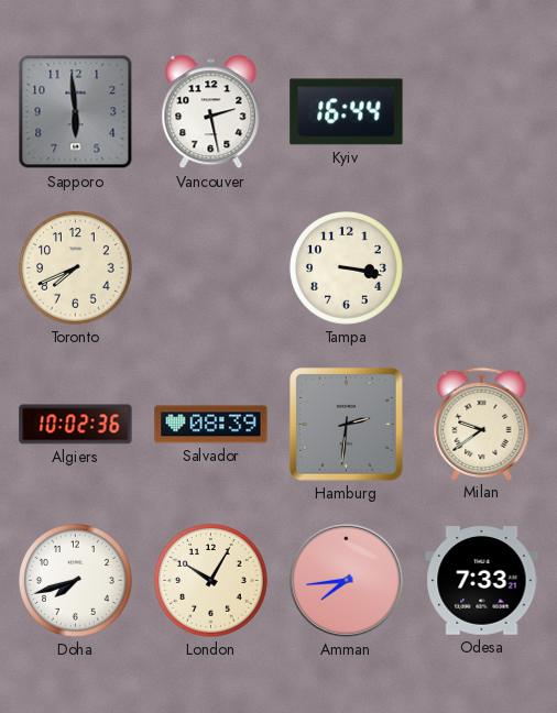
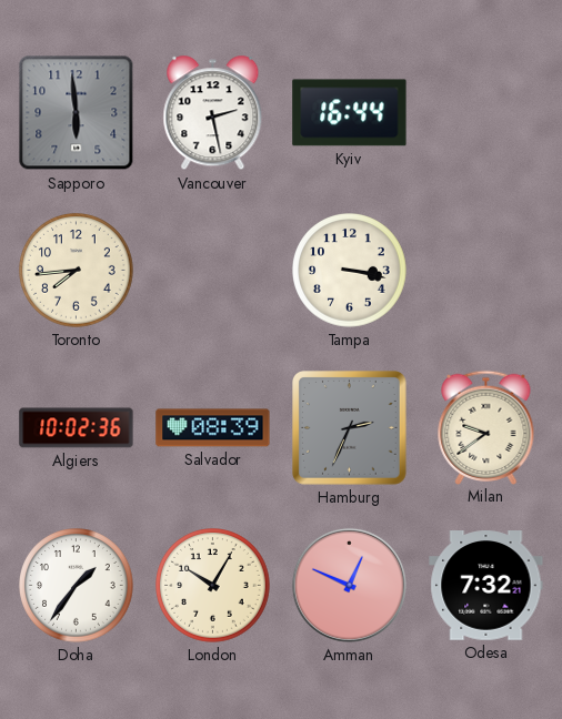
Toronto: 7:41 -> 7:44
Hamburg: 2:31 -> 2:34
Doha: 7:42 -> 1:36
Amman: 7:44 -> 12:49
Odesa: 7:33 -> 7:32
